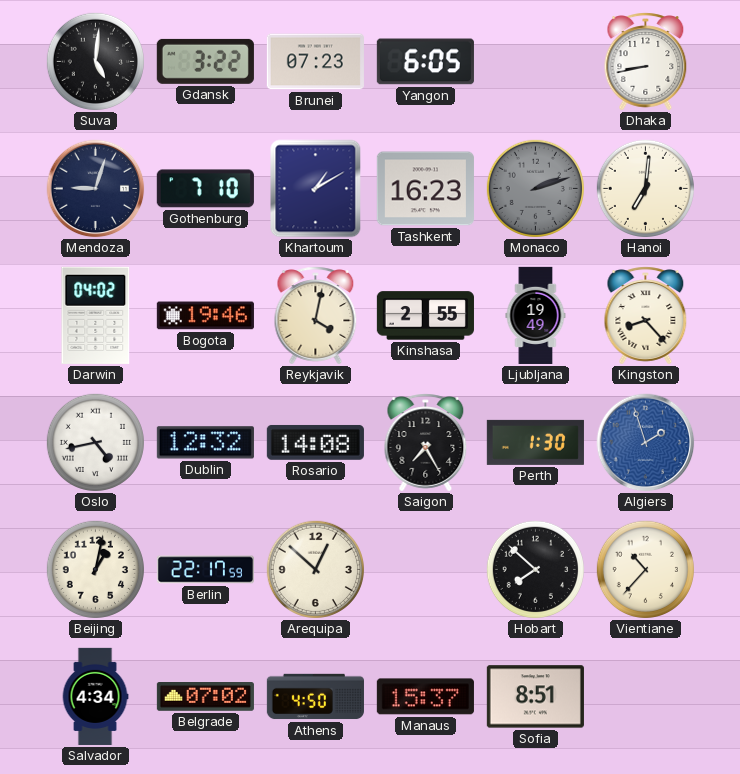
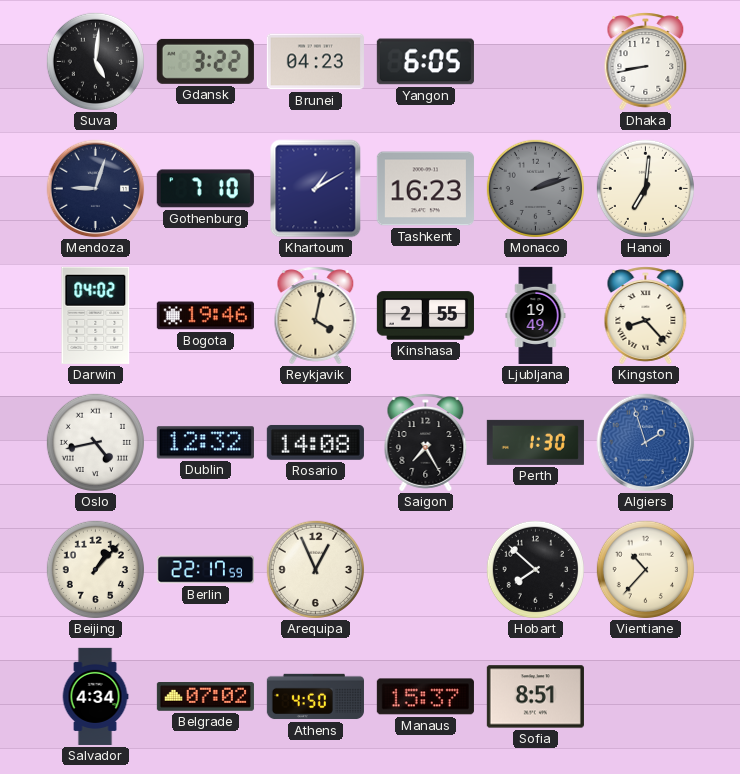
Brunei: 07:23 -> 04:23
Beijing: 1:02 -> 1:07
Arequipa: 12:52 -> 12:56
